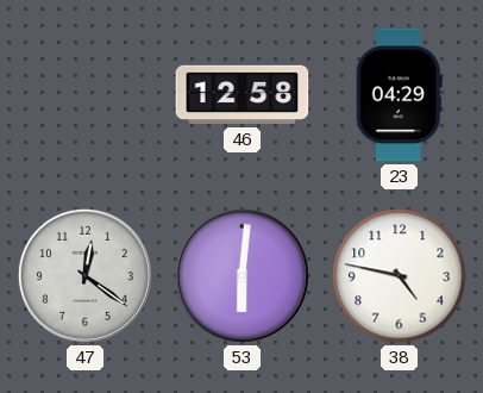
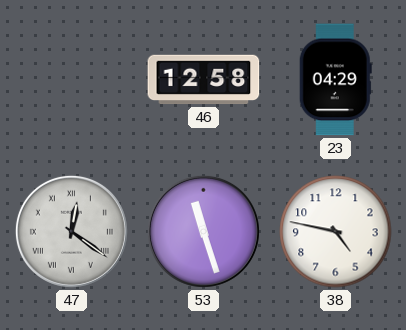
47 numerals: Arabic -> Roman
53: 6:01 -> 11:27
